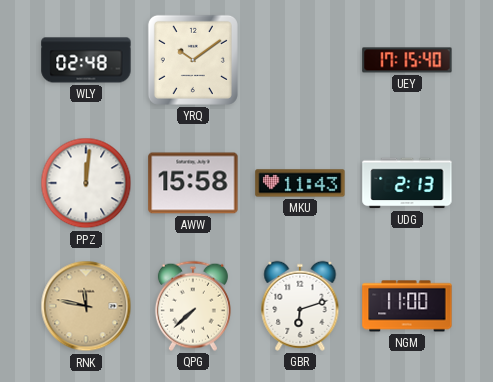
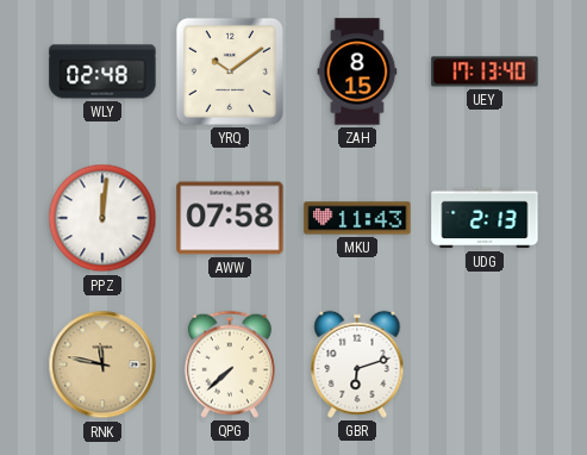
ZAH: none -> 8:15
UEY: 17:15 -> 17:13
AWW: 15:58 -> 07:58
NGM: 11:00 -> none
